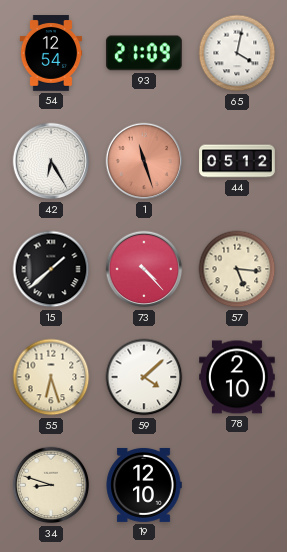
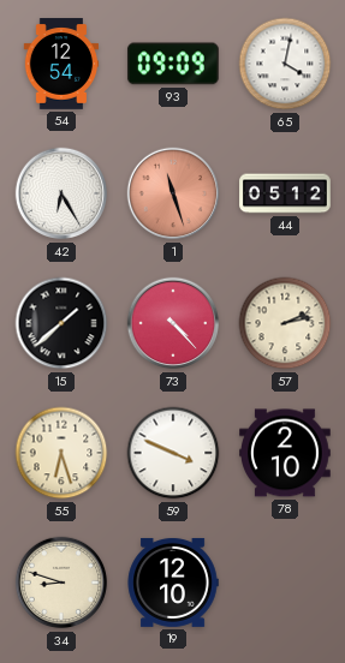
93: 21:09 -> 09:09
57: 5:16 -> 2:13
59: 4:08 -> 3:49
